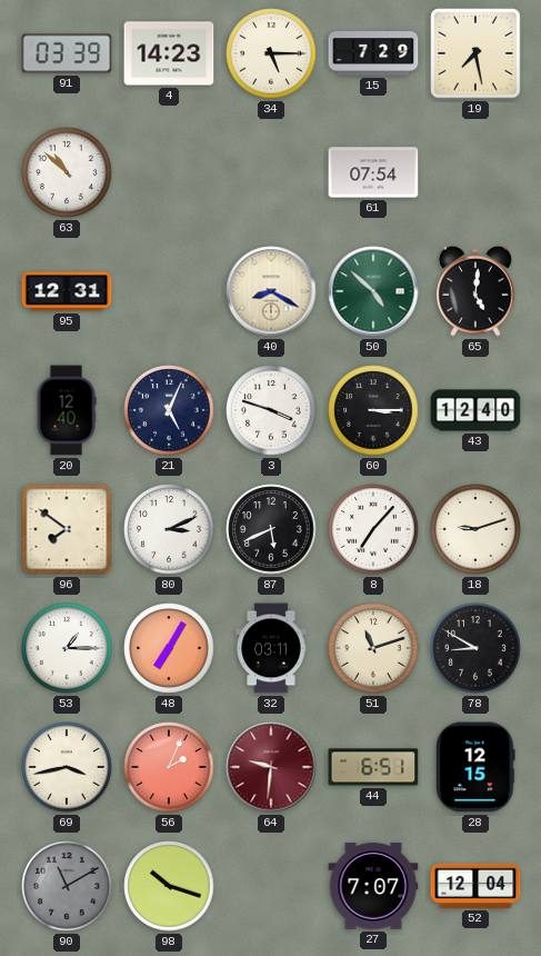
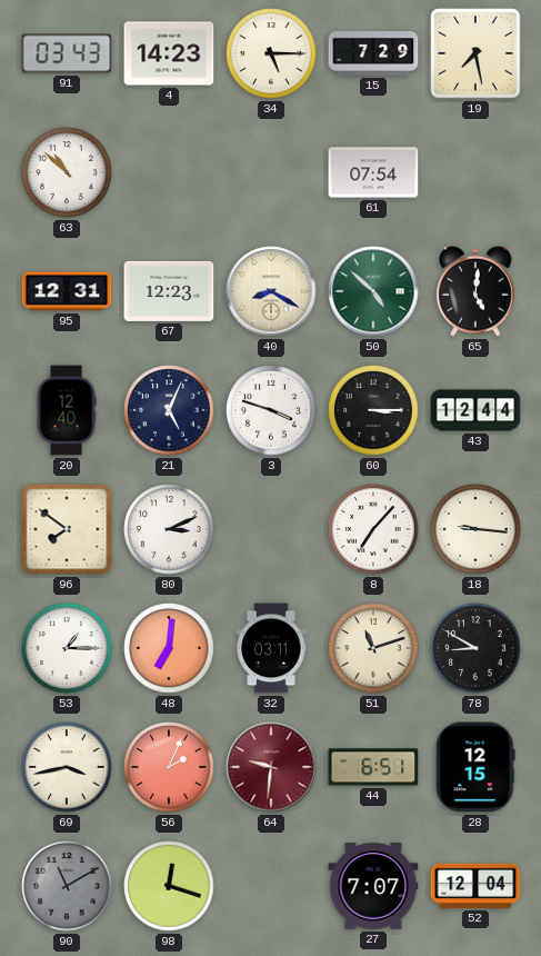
91: 03:39 -> 03:43
67: none -> 12:23
43: 12:40 -> 12:44
87: 5:41 -> none
18: 9:12 -> 9:16
48: 7:05 -> 7:01
98: 10:18 -> 12:18
